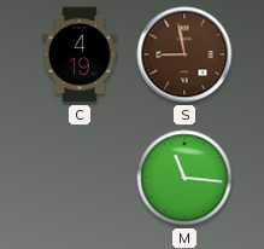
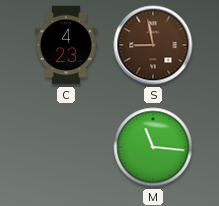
C: 4:19 -> 4:23
